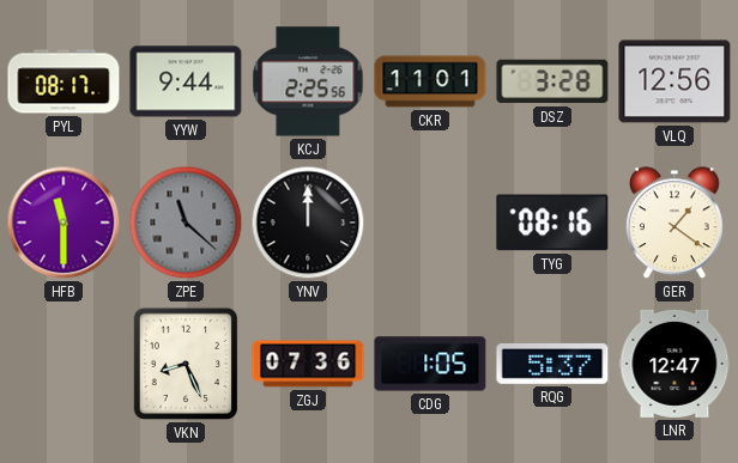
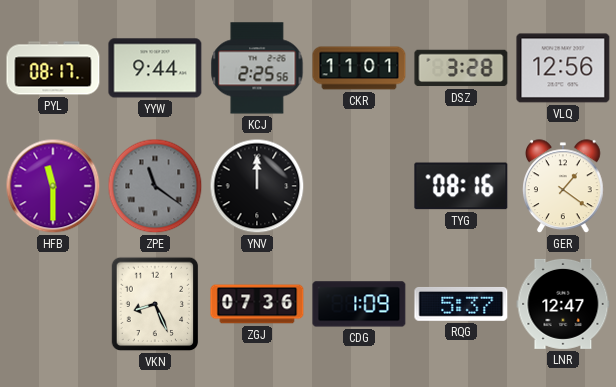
ZPE: 11:22 -> 11:21
CDG: 1:05 -> 1:09
